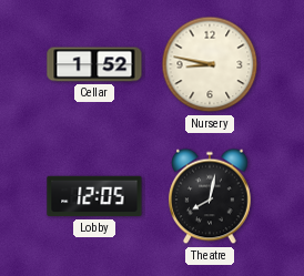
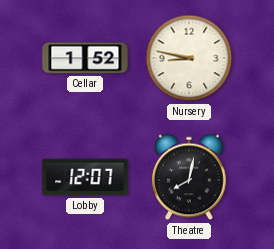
Lobby: 12:05 -> 12:07
